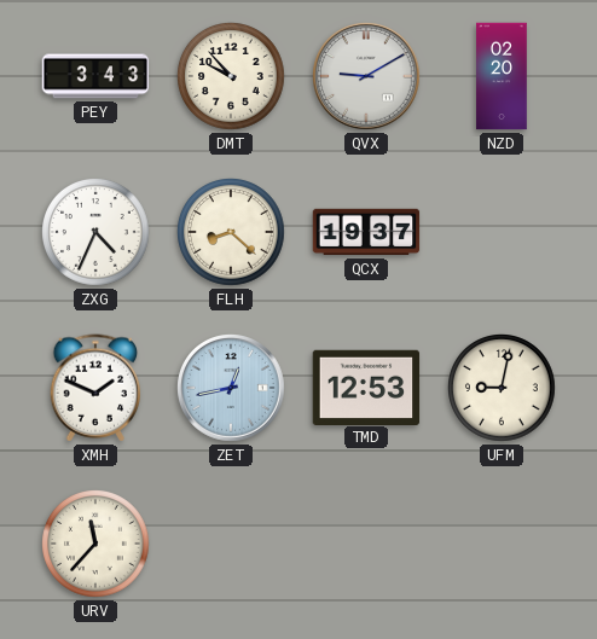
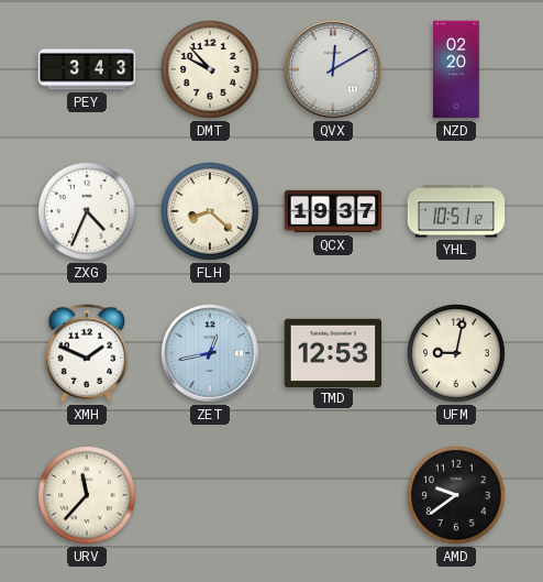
QVX: 9:10 -> 12:10
YHL: none -> 10:51
AMD: none -> 9:39
